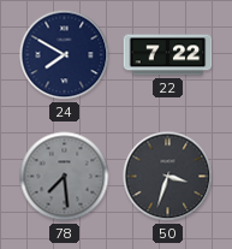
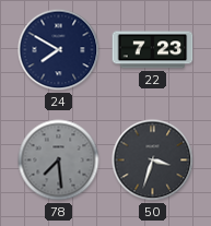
22: 7:22 -> 7:23
